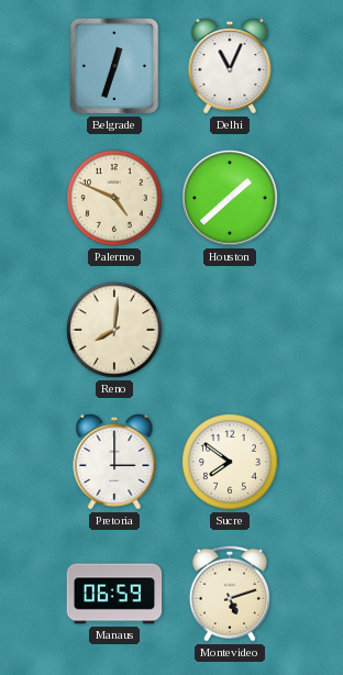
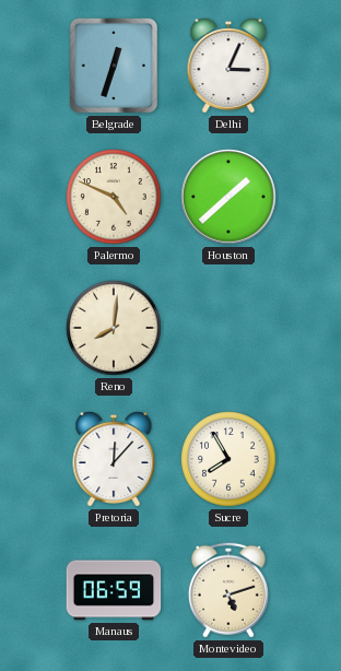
Delhi: 11:04 -> 3:04
Pretoria: 3:00 -> 12:07
Sucre: 7:51 -> 7:55
